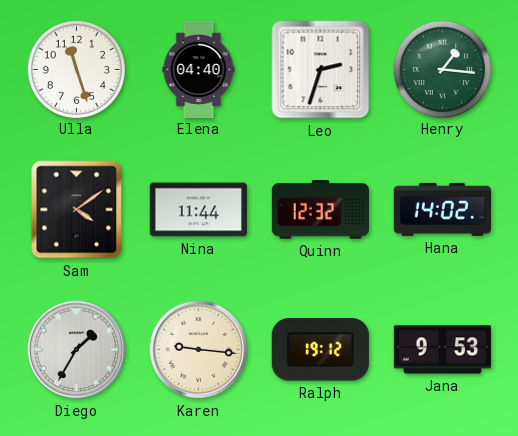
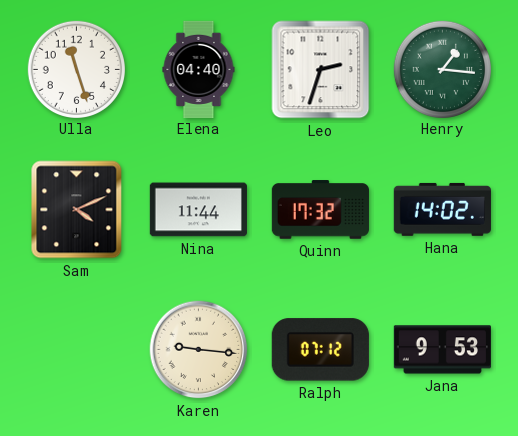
Sam: 4:09 -> 4:11
Quinn: 12:32 -> 17:32
Diego: 1:35 -> none
Ralph: 19:12 -> 07:12
